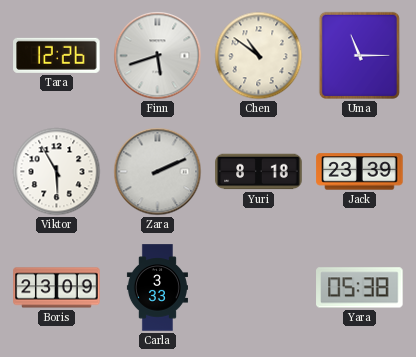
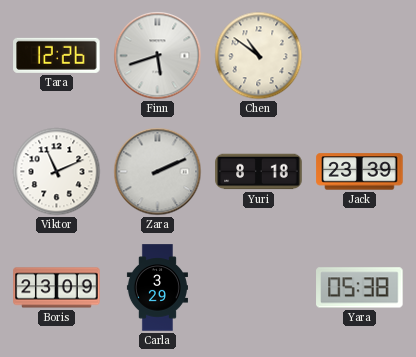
Uma: 11:15 -> none
Viktor: 5:55 -> 11:11
Carla: 3:33 -> 3:29
